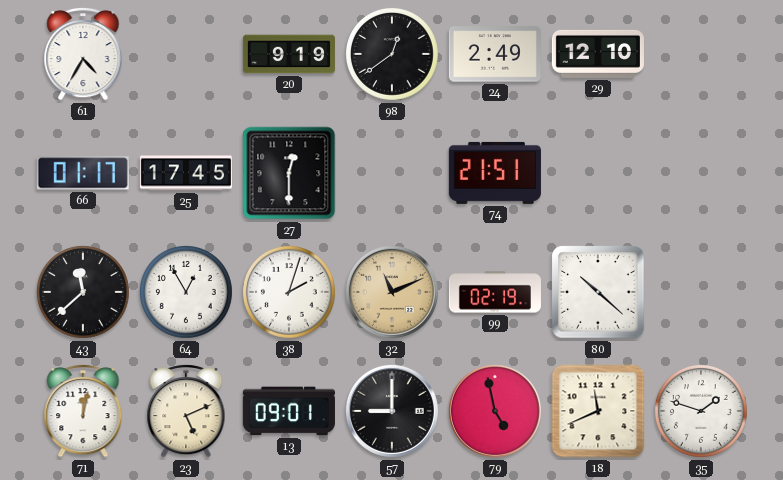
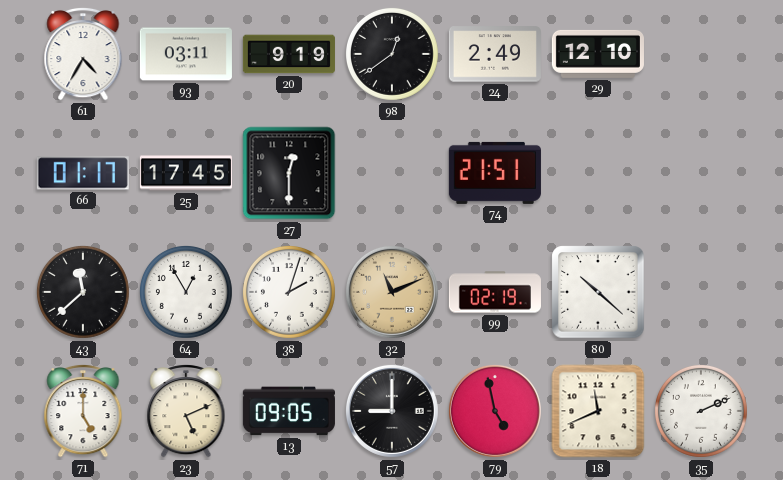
93: none -> 03:11
71: 12:02 -> 5:00
13: 09:01 -> 09:05
35: 1:48 -> 2:11
